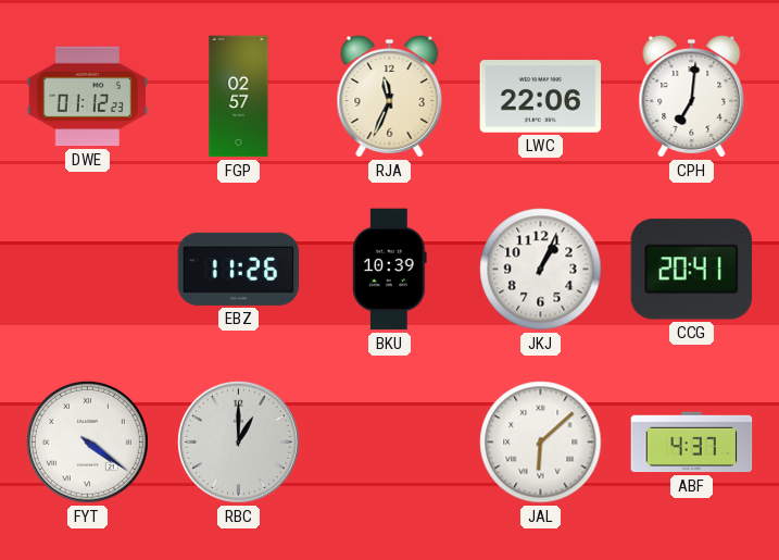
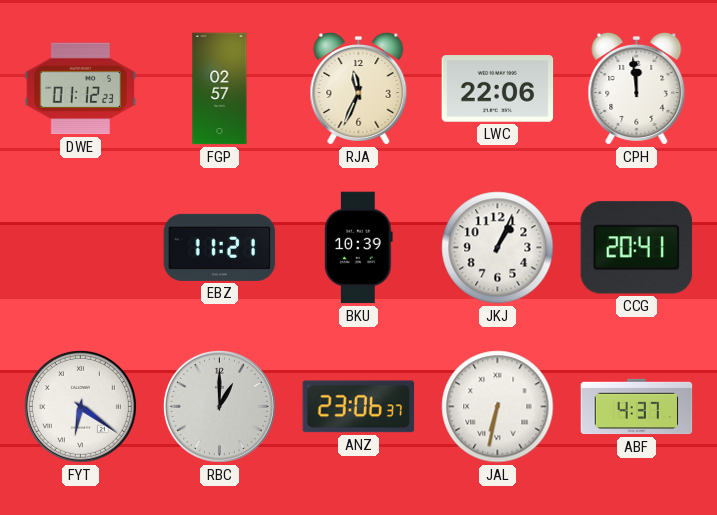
CPH: 7:01 -> 11:59
EBZ: 11:26 -> 11:21
FYT: 4:21 -> 6:21
ANZ: none -> 23:06
JAL: 6:08 -> 6:32
